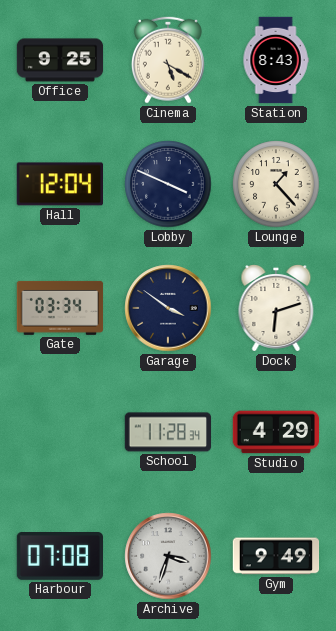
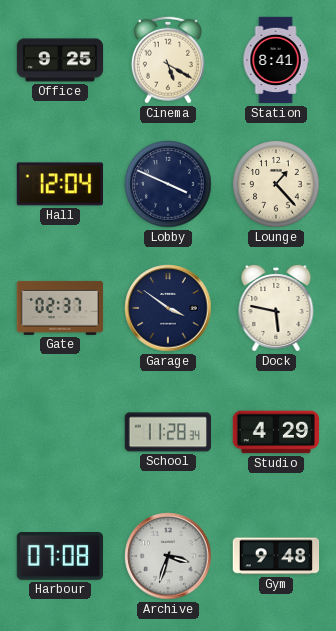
Station: 8:43 -> 8:41
Gate: 03:34 -> 02:37
Dock: 6:12 -> 5:47
Gym: 9:49 -> 9:48
